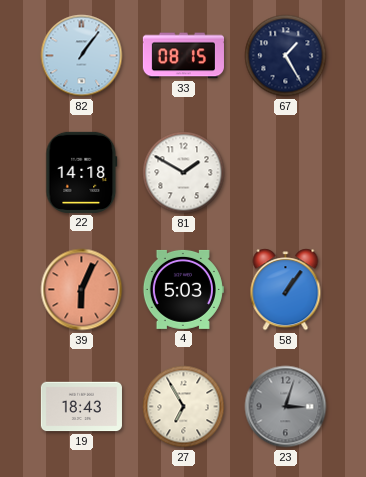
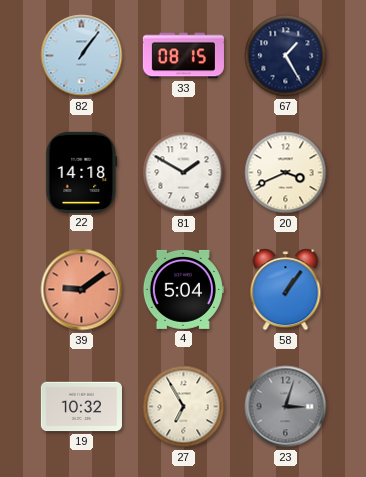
20: none -> 3:41
39: 6:04 -> 9:09
4: 5:03 -> 5:04
19: 18:43 -> 10:32
